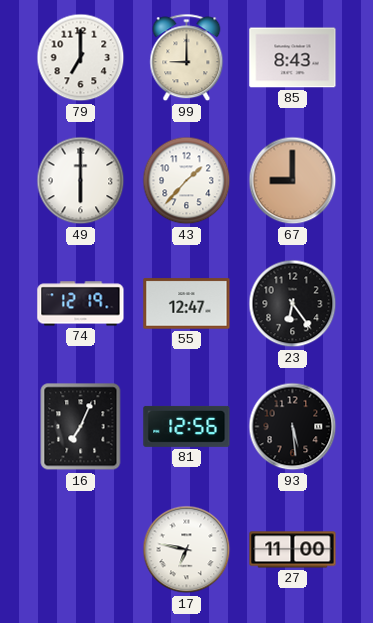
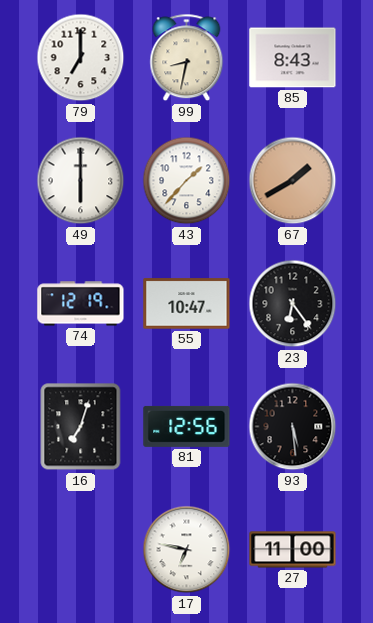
99: 9:00 -> 8:32
67: 9:00 -> 1:40
55: 12:47 -> 10:47
16: 7:04 -> 7:03
